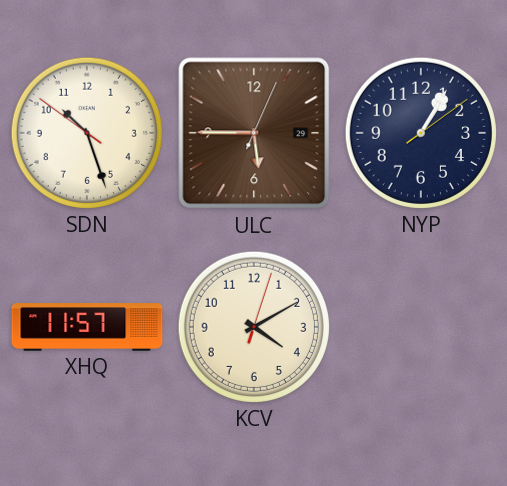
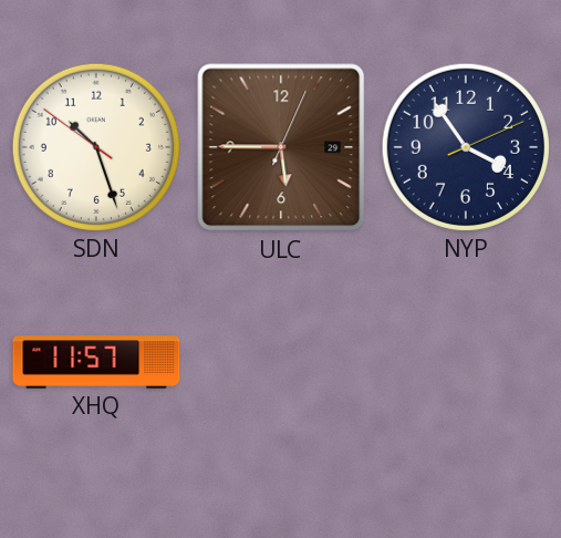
NYP: 1:05 -> 3:54
KCV: 4:10 -> none
